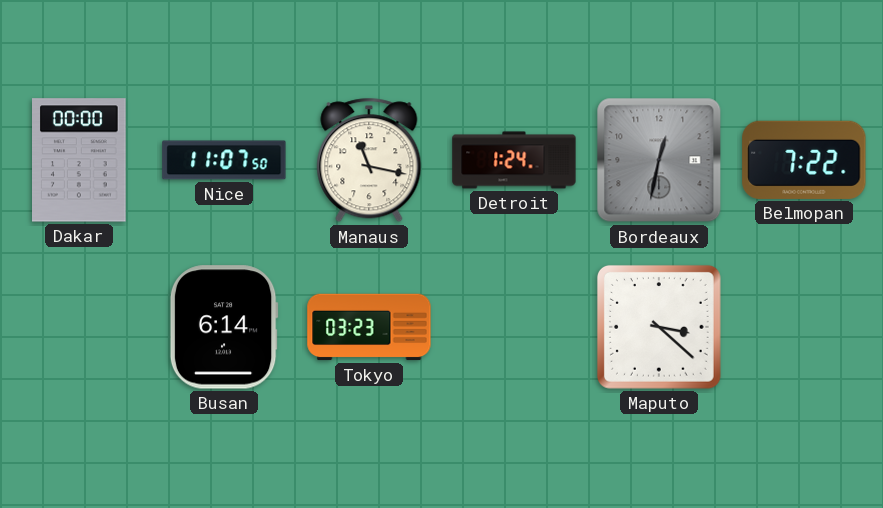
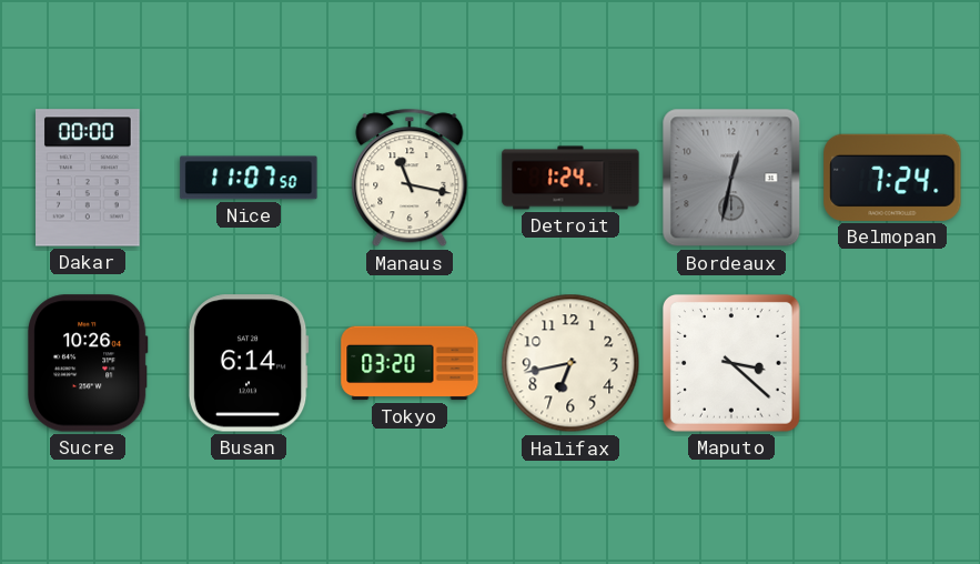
Belmopan: 7:22 -> 7:24
Sucre: none -> 10:26
Tokyo: 03:23 -> 03:20
Halifax: none -> 6:43
